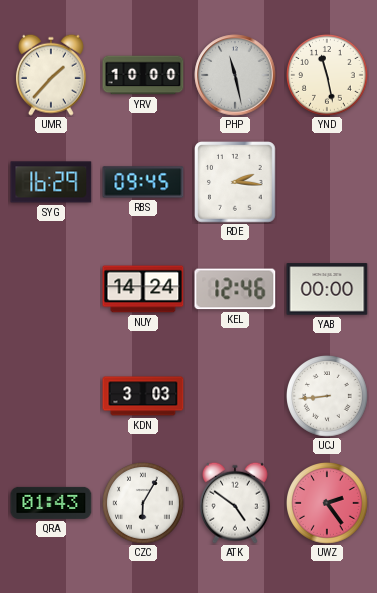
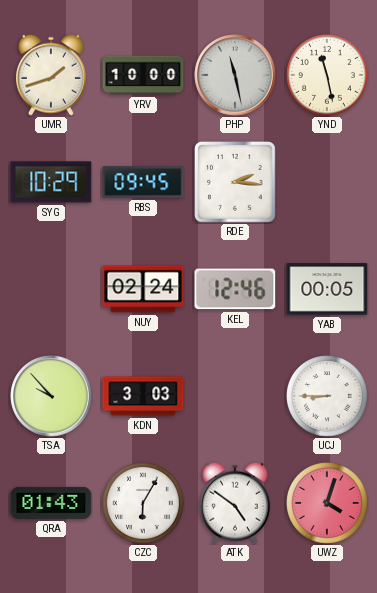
UMR: 1:37 -> 1:42
SYG: 16:29 -> 10:29
NUY: 14:24 -> 02:24
YAB: 00:00 -> 00:05
TSA: none -> 9:53
UCJ: 8:44 -> 8:45
UWZ: 2:24 -> 4:03
